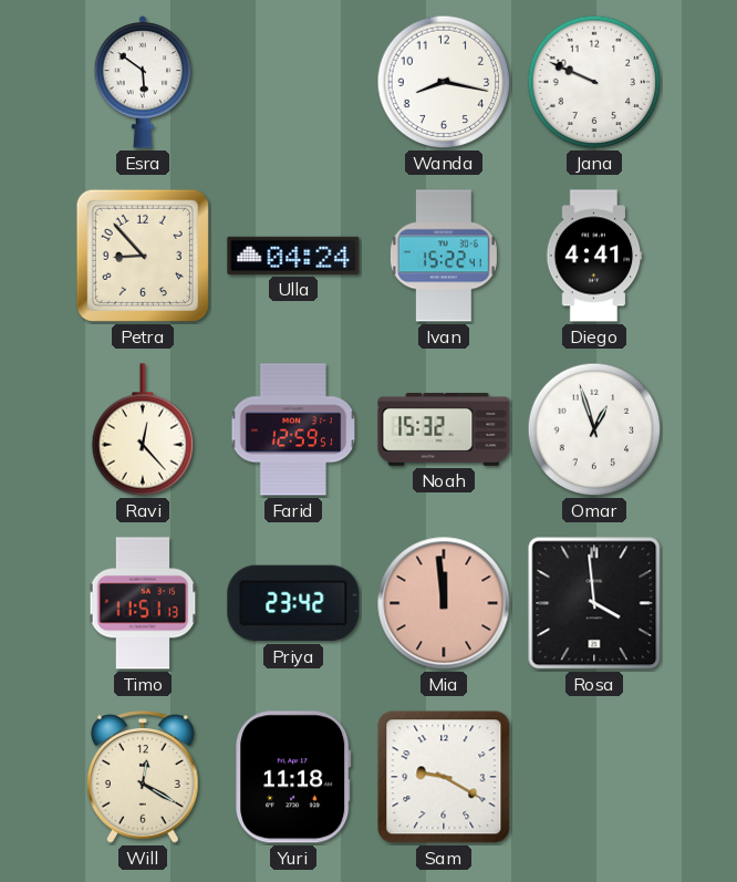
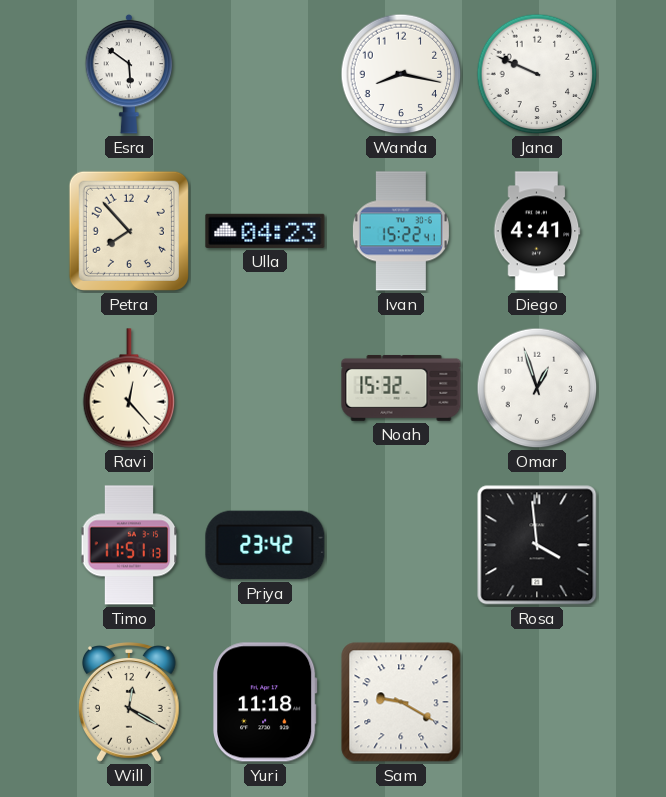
Petra: 8:53 -> 7:53
Ulla: 04:24 -> 04:23
Farid: 12:59 -> none
Mia: 11:59 -> none
